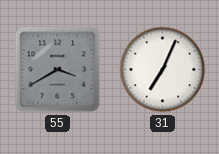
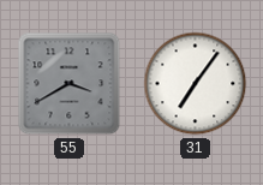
31: 7:04 -> 7:06
